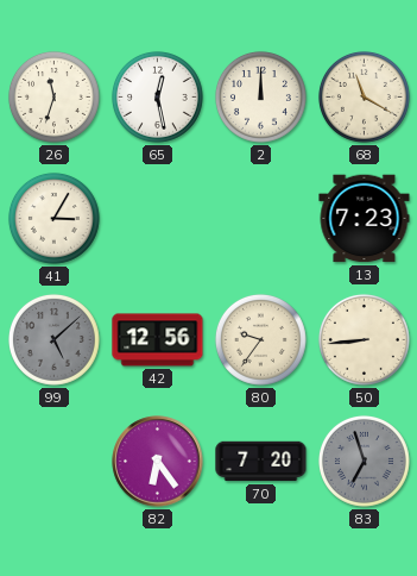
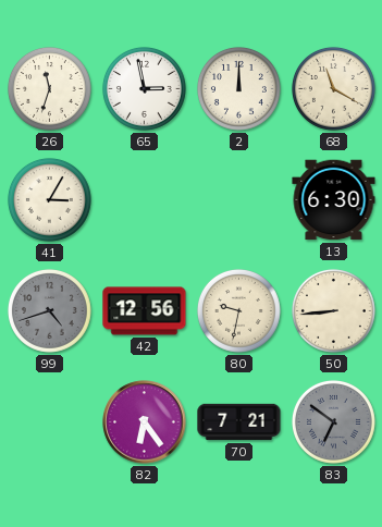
65: 12:28 -> 2:58
13: 7:23 -> 6:30
99: 5:08 -> 4:42
80: 9:36 -> 9:32
70: 7:20 -> 7:21
83: 6:57 -> 6:51
